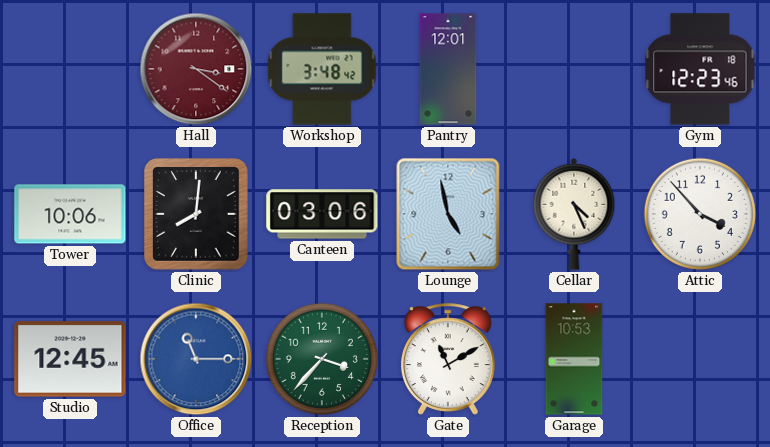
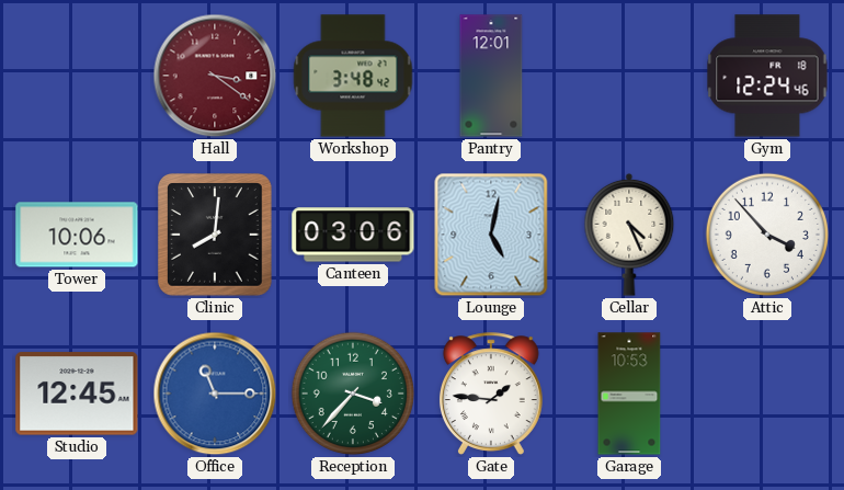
Gym: 12:23 -> 12:24
Lounge: 4:58 -> 5:02
Gate: 11:10 -> 1:46
